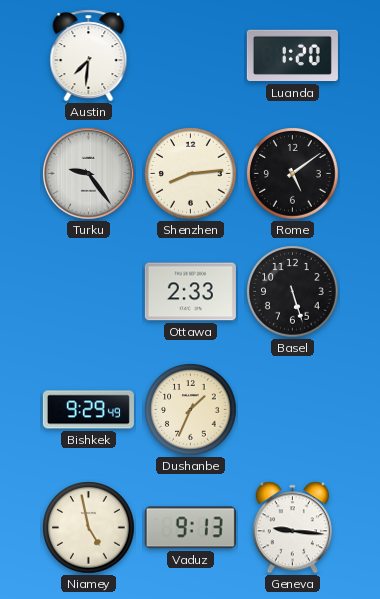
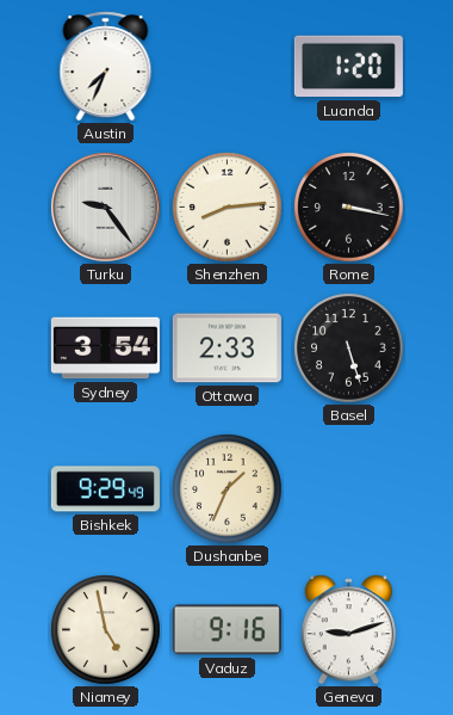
Austin: 7:31 -> 7:34
Rome: 5:09 -> 3:17
Sydney: none -> 3:54
Vaduz: 9:13 -> 9:16
Geneva: 9:16 -> 9:12
